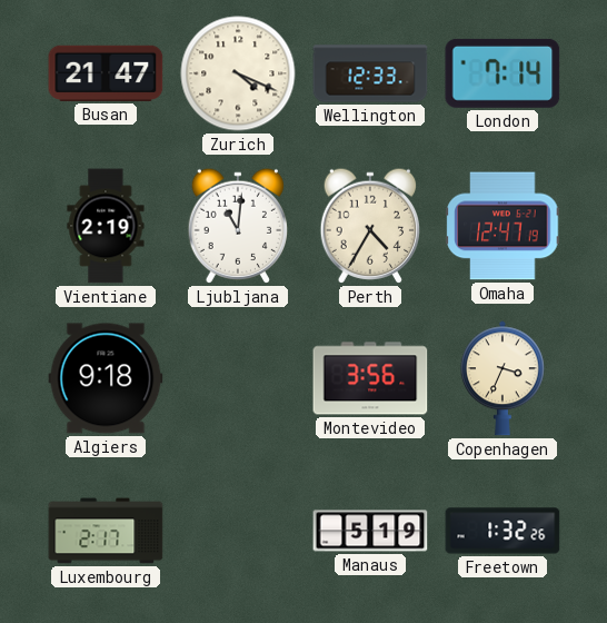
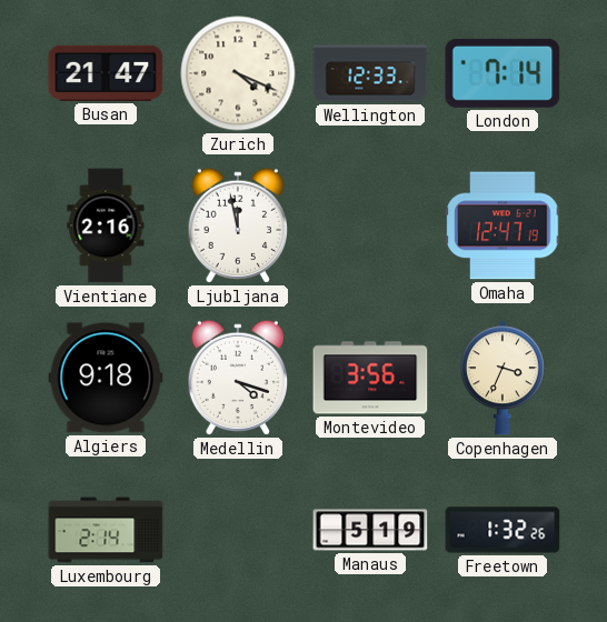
Vientiane: 2:19 -> 2:16
Ljubljana: 11:01 -> 11:58
Perth: 4:35 -> none
Medellin: none -> 4:18
Luxembourg: 2:17 -> 2:14
